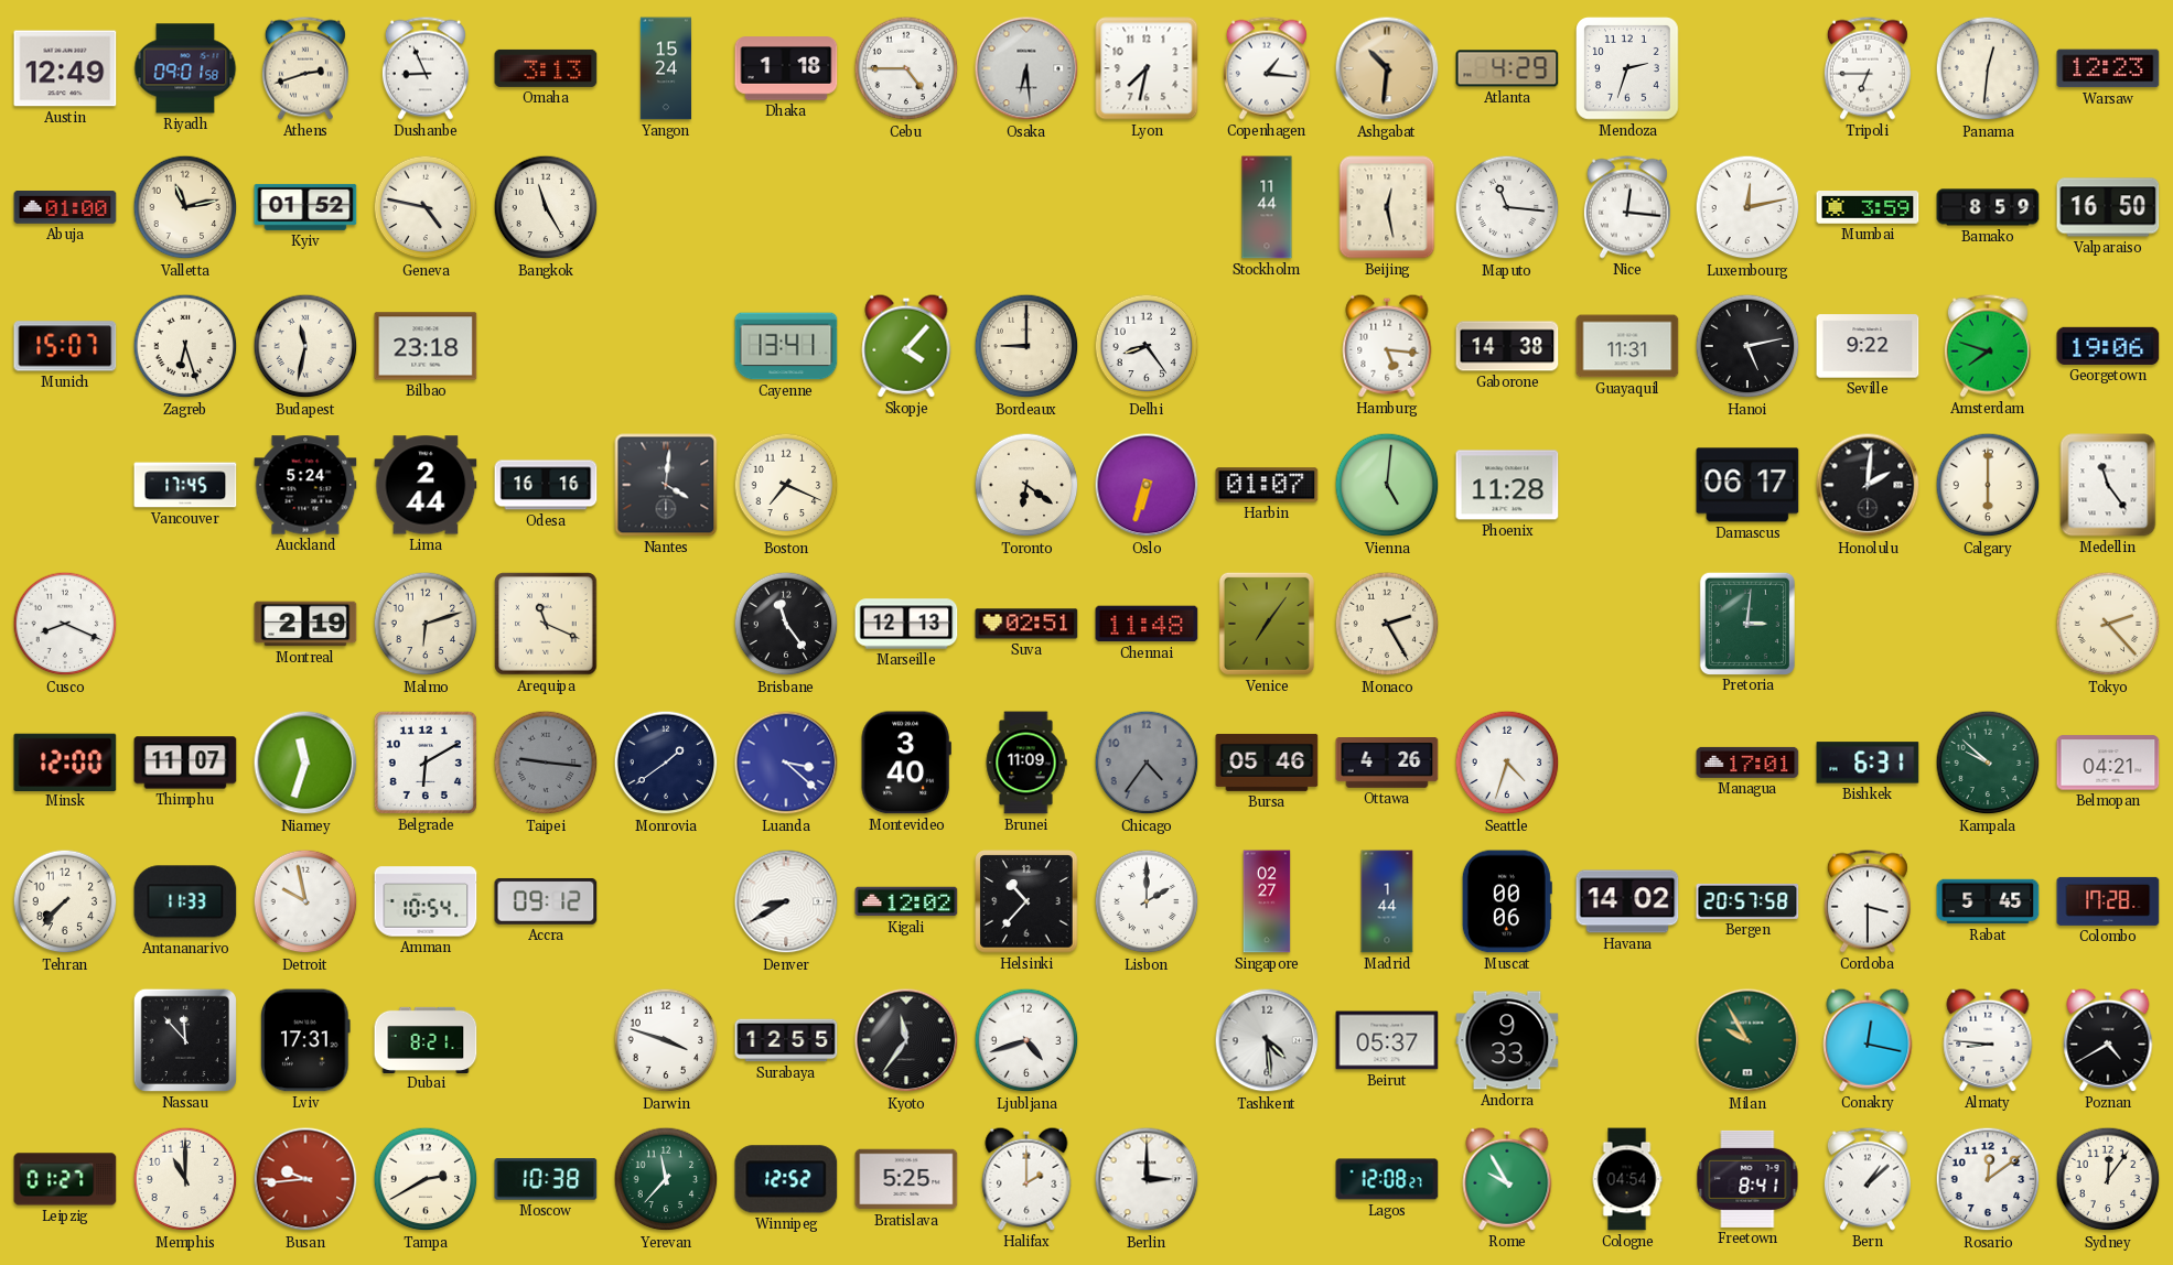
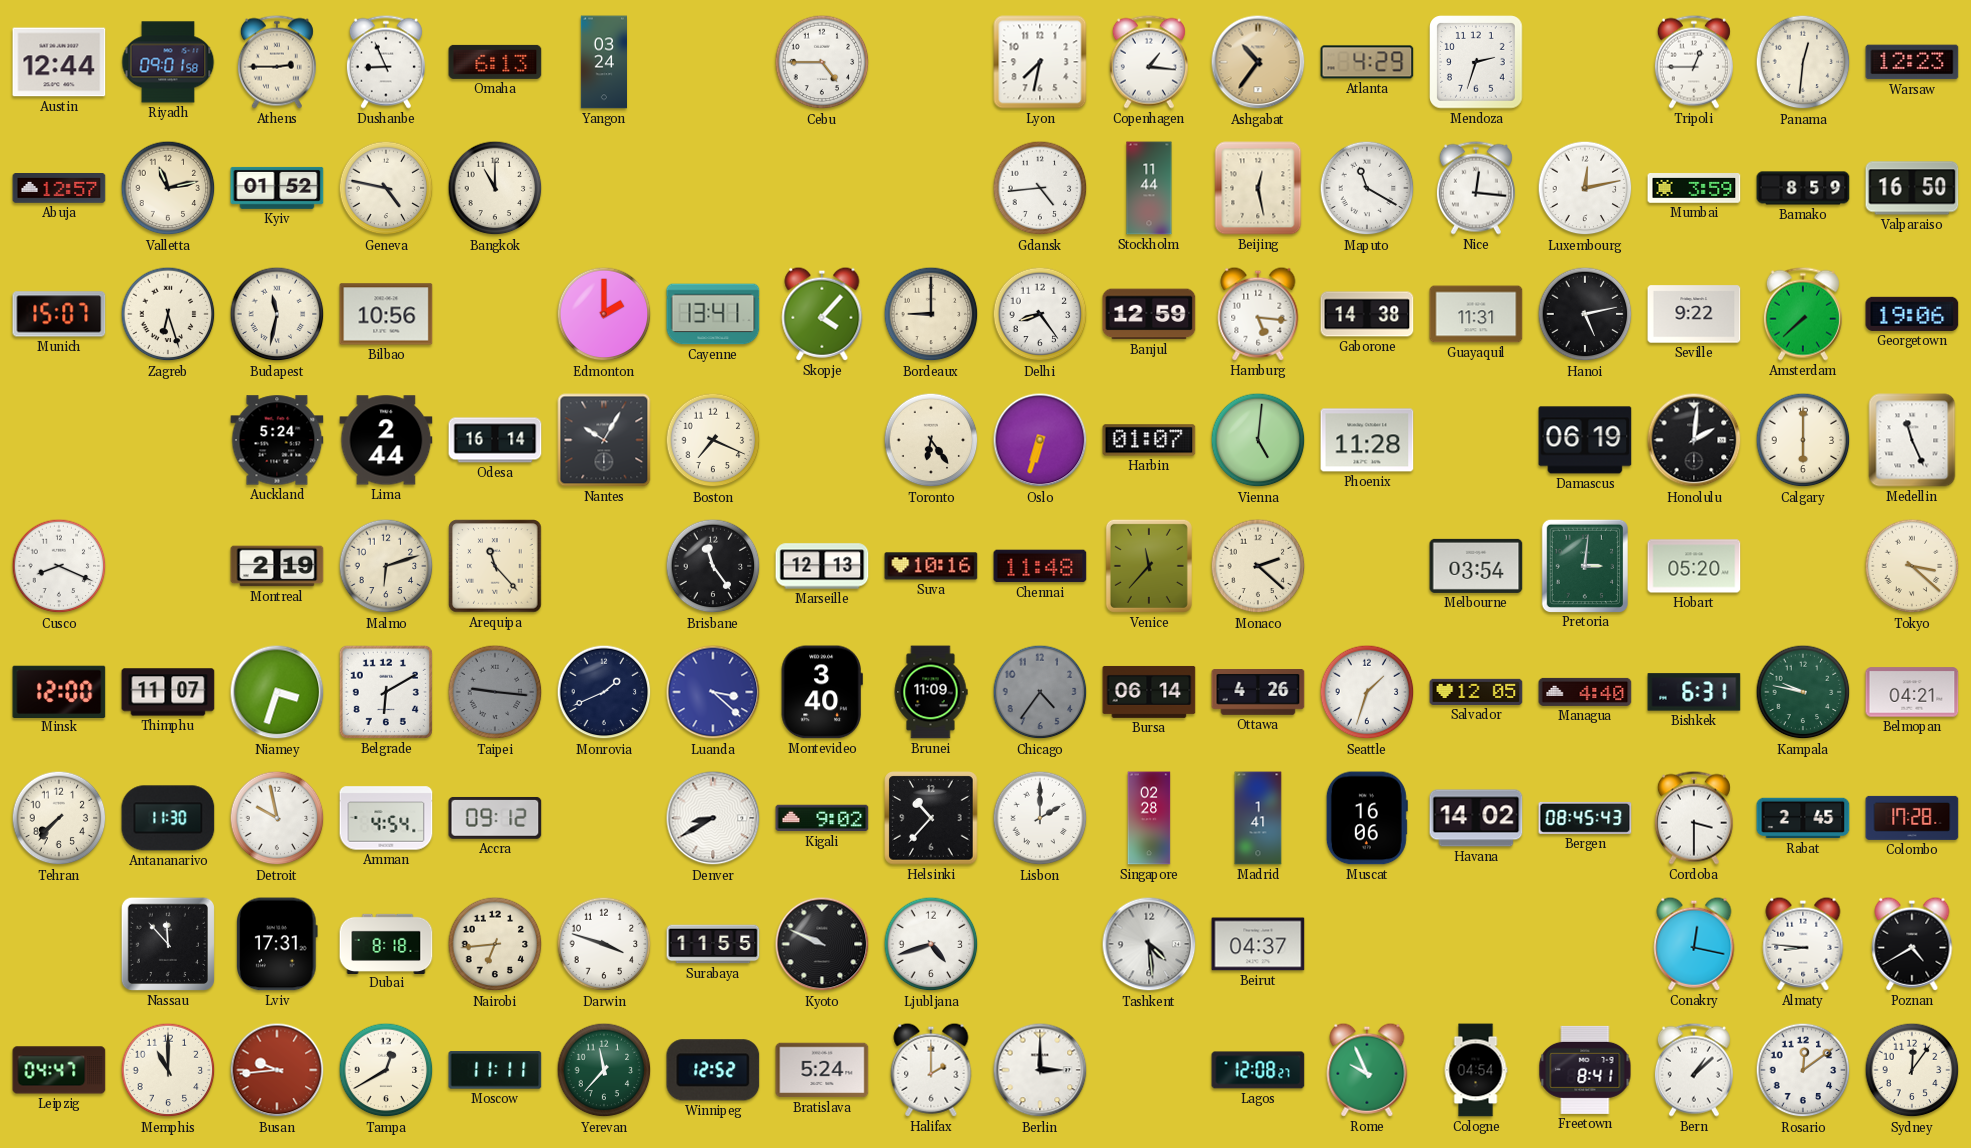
Austin: 12:49 -> 12:44
Athens: 2:42 -> 2:45
Omaha: 3:13 -> 6:13
Yangon: 15:24 -> 03:24
Dhaka: 1:18 -> none
Osaka: 6:29 -> none
Ashgabat: 10:31 -> 10:36
Tripoli: 6:45 -> 12:45
Abuja: 01:00 -> 12:57
Bangkok: 11:25 -> 11:00
Gdansk: none -> 4:44
Maputo: 11:16 -> 11:20
Bilbao: 23:18 -> 10:56
Edmonton: none -> 2:00
Banjul: none -> 12:59
Amsterdam: 7:48 -> 7:38
Vancouver: 17:45 -> none
Odesa: 16:16 -> 16:14
Nantes: 4:01 -> 10:05
Toronto: 6:21 -> 6:24
Damascus: 06:17 -> 06:19
Medellin: 11:24 -> 11:26
Arequipa: 11:19 -> 11:23
Suva: 02:51 -> 10:16
Venice: 7:06 -> 11:37
Monaco: 2:25 -> 2:22
Melbourne: none -> 03:54
Hobart: none -> 05:20
Tokyo: 2:23 -> 3:22
Niamey: 11:33 -> 3:33
Monrovia: 1:39 -> 1:41
Bursa: 05:46 -> 06:14
Seattle: 4:33 -> 1:33
Salvador: none -> 12:05
Managua: 17:01 -> 4:40
Kampala: 9:52 -> 9:47
Antananarivo: 11:33 -> 11:30
Amman: 10:54 -> 4:54
Kigali: 12:02 -> 9:02
Singapore: 02:27 -> 02:28
Madrid: 1:44 -> 1:41
Muscat: 00:06 -> 16:06
Bergen: 20:57 -> 08:45
Rabat: 5:45 -> 2:45
Dubai: 8:21 -> 8:18
Nairobi: none -> 6:44
Surabaya: 12:55 -> 11:55
Kyoto: 11:36 -> 9:49
Beirut: 05:37 -> 04:37
Andorra: 9:33 -> none
Milan: 9:55 -> none
Leipzig: 01:27 -> 04:47
Tampa: 2:40 -> 12:40
Moscow: 10:38 -> 11:11
Bratislava: 5:25 -> 5:24
Rome: 9:55 -> 9:56
